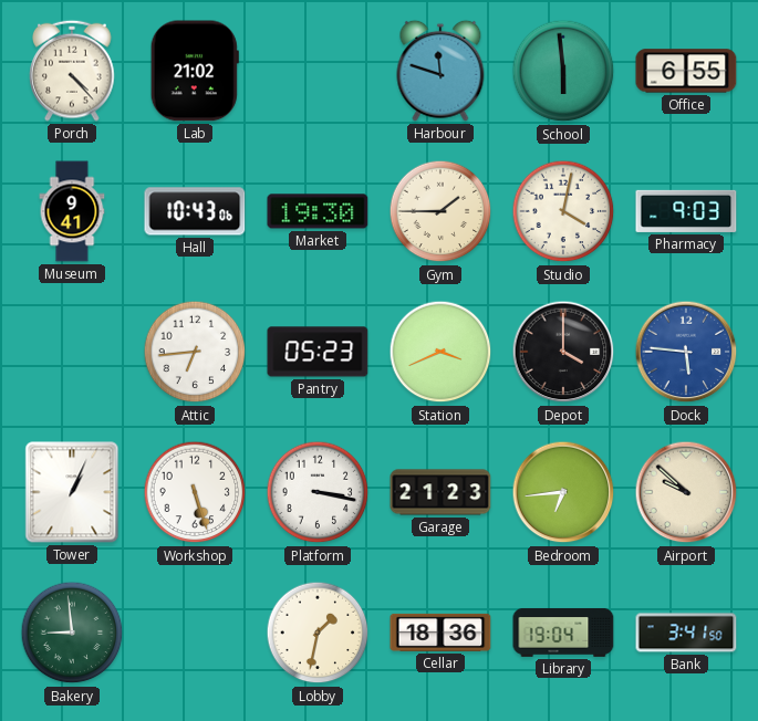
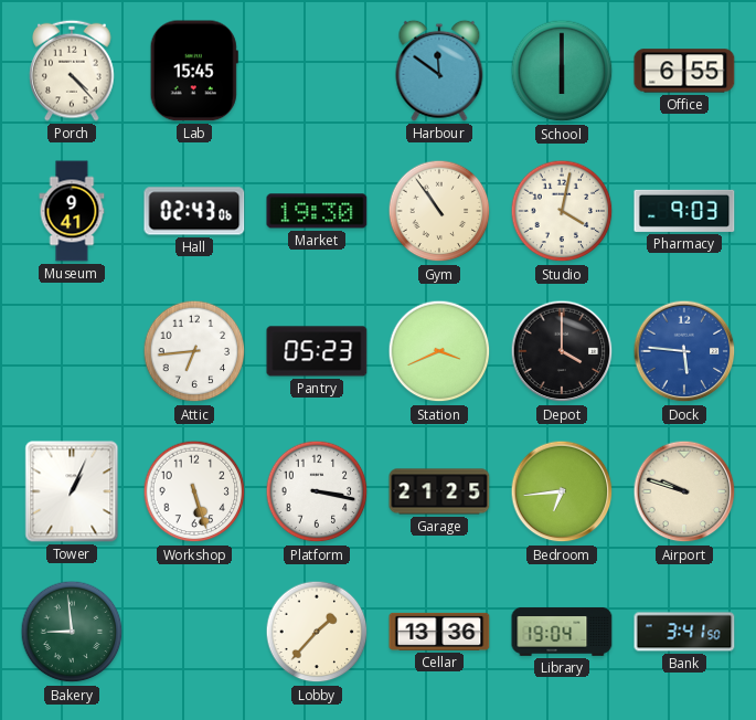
Lab: 21:02 -> 15:45
Harbour: 11:48 -> 11:51
School: 5:59 -> 6:00
Hall: 10:43 -> 02:43
Gym: 1:45 -> 10:54
Garage: 21:23 -> 21:25
Airport: 9:52 -> 9:48
Lobby: 1:32 -> 1:37
Cellar: 18:36 -> 13:36
